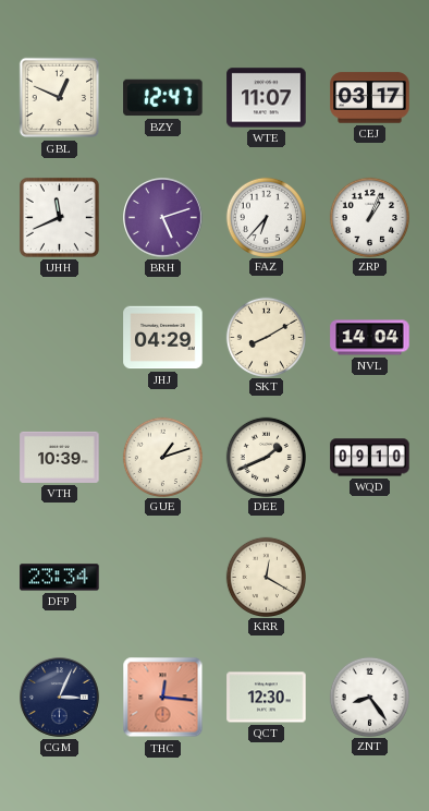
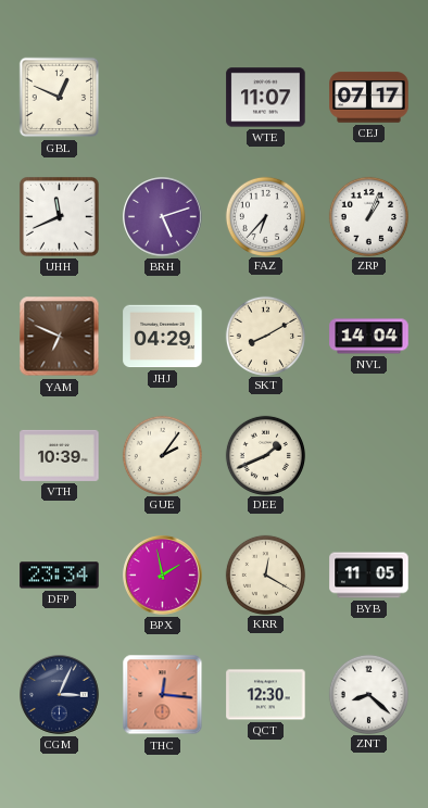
BZY: 12:47 -> none
CEJ: 03:17 -> 07:17
YAM: none -> 6:49
GUE: 1:12 -> 2:06
WQD: 09:10 -> none
BPX: none -> 1:58
BYB: none -> 11:05
ZNT: 8:24 -> 8:22
